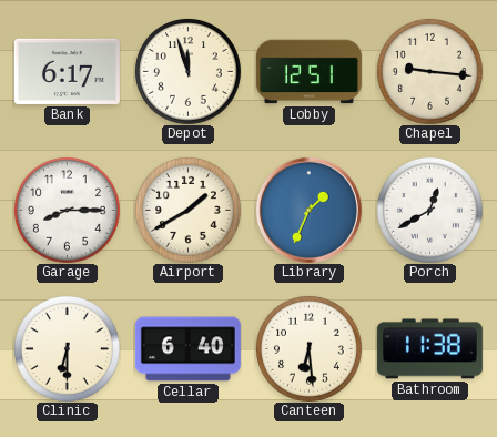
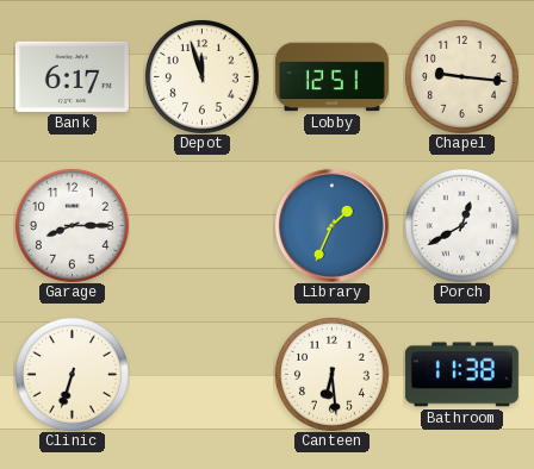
Airport: 1:40 -> none
Clinic: 6:30 -> 6:33
Cellar: 6:40 -> none
